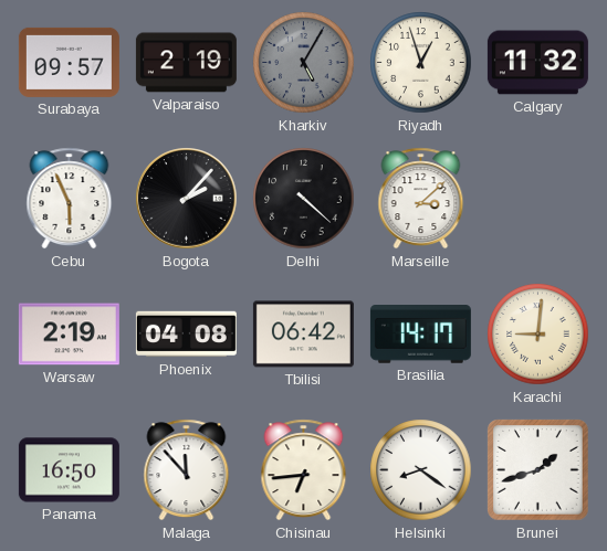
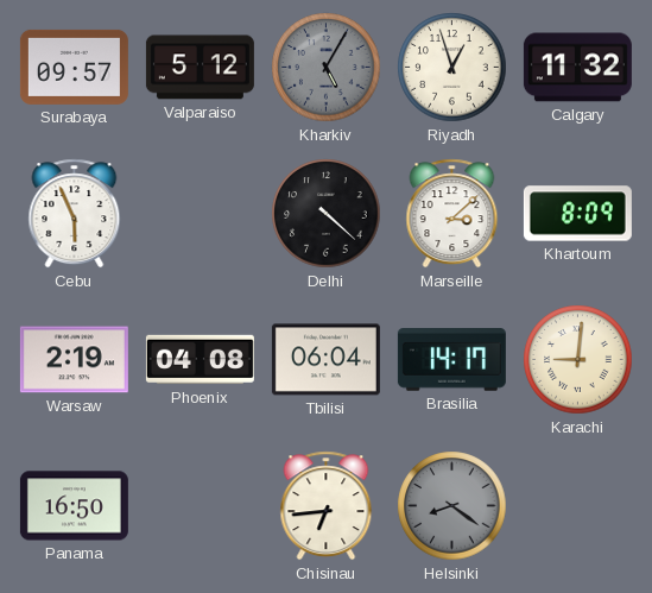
Valparaiso: 2:19 -> 5:12
Bogota: 2:07 -> none
Khartoum: none -> 8:09
Tbilisi: 06:42 -> 06:04
Malaga: 11:53 -> none
Helsinki dial: white -> grey
Brunei: 1:42 -> none
